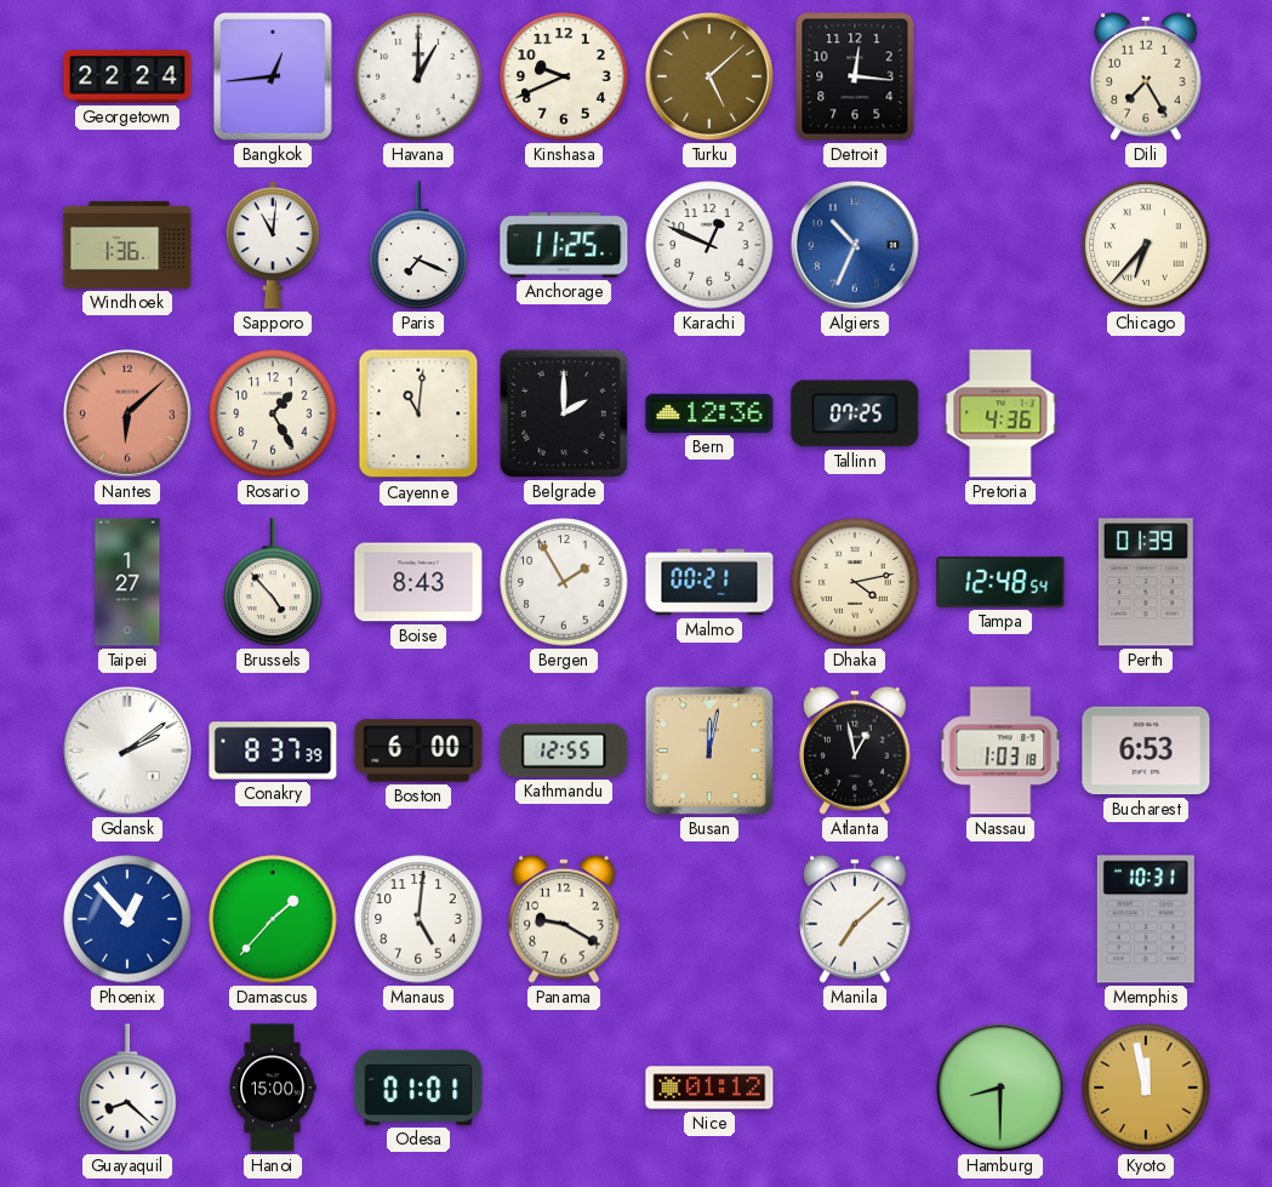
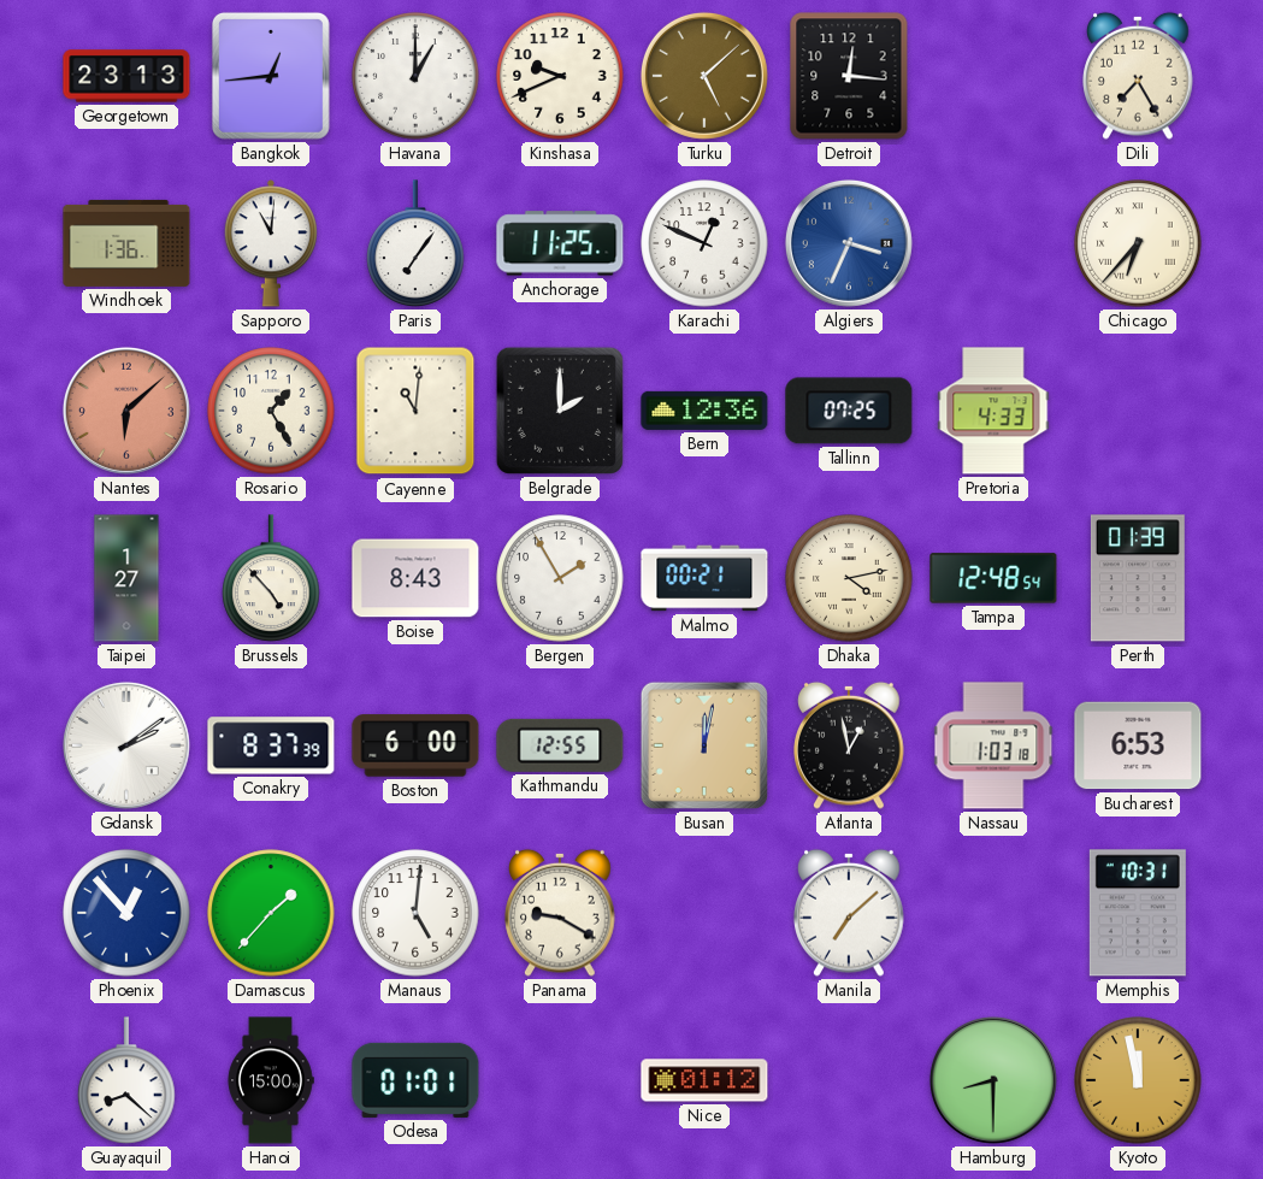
Georgetown: 22:24 -> 23:13
Paris: 7:19 -> 7:06
Algiers: 10:34 -> 3:34
Pretoria: 4:36 -> 4:33
